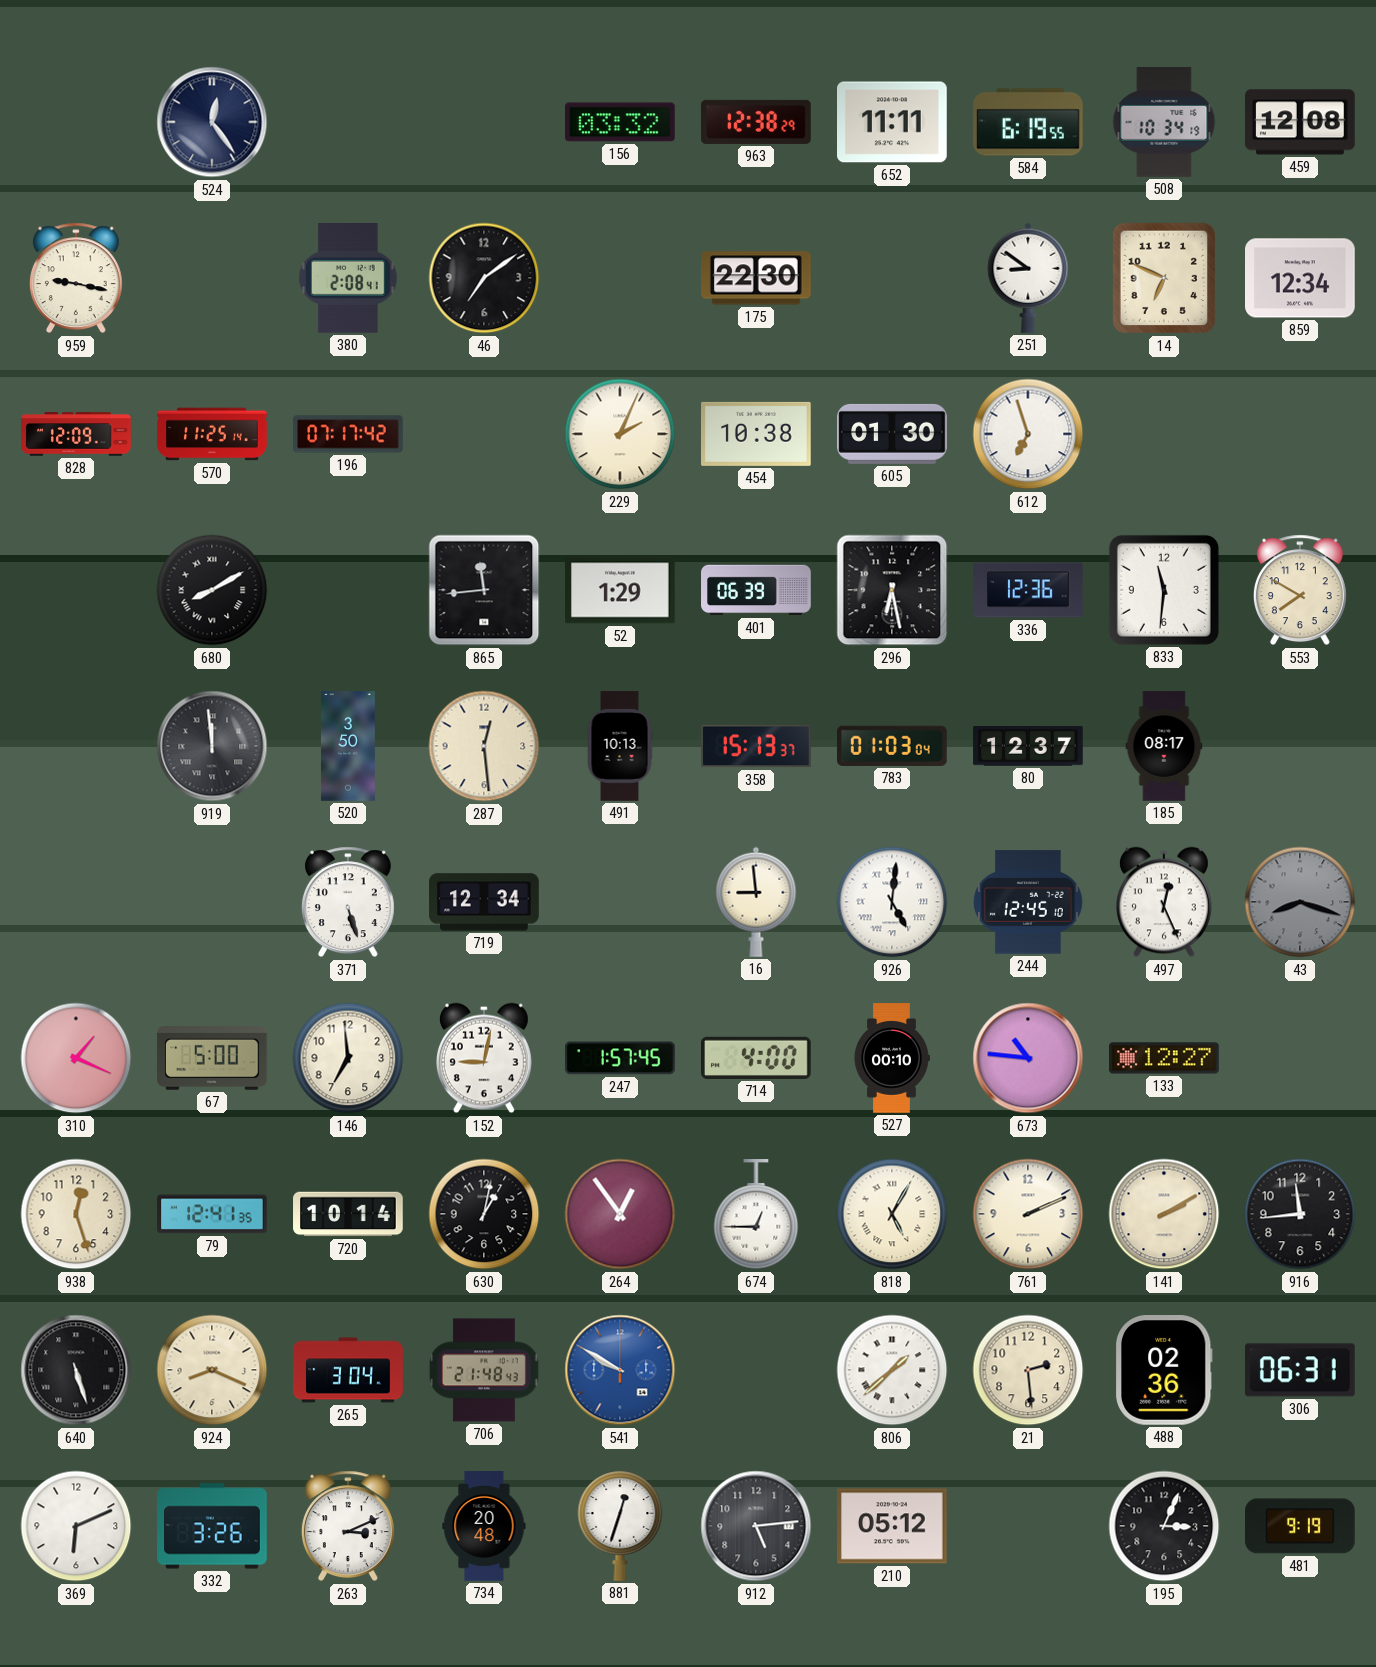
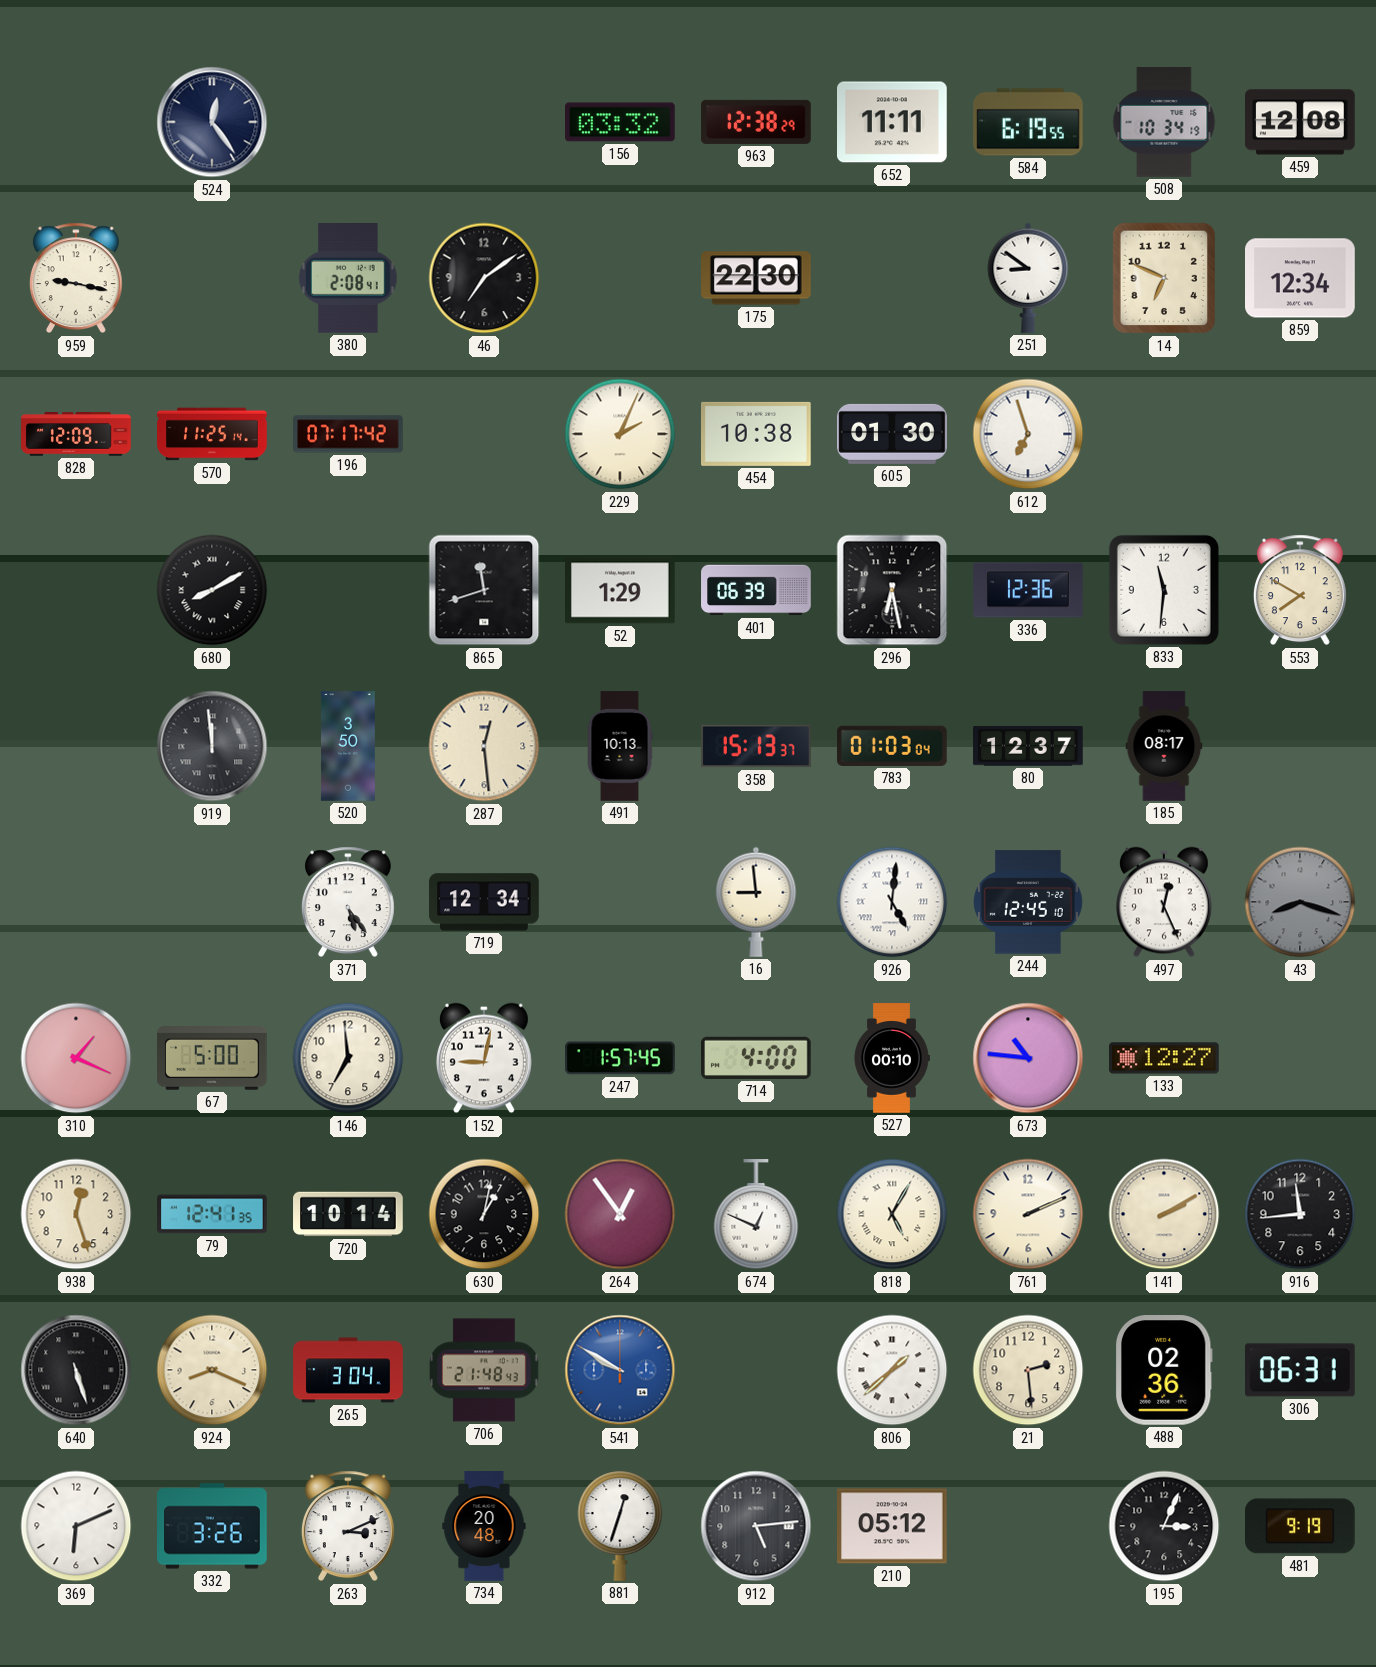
865: 11:44 -> 11:42
371: 5:27 -> 5:24
674: 12:45 -> 12:49
